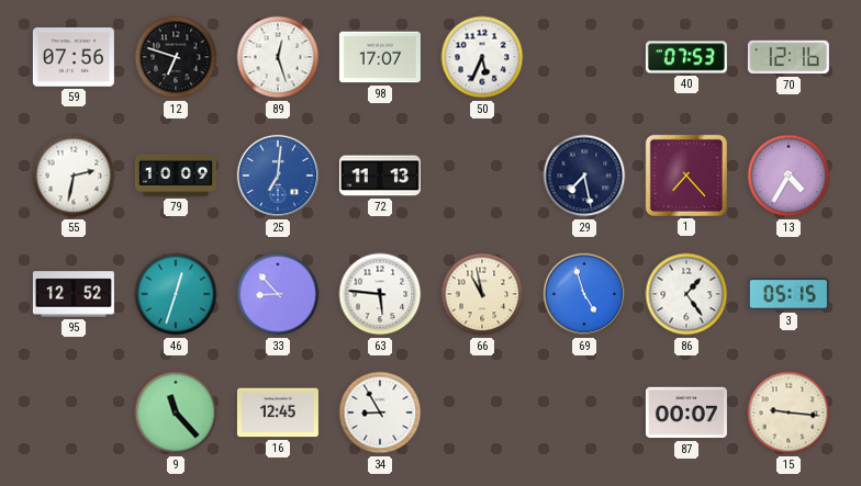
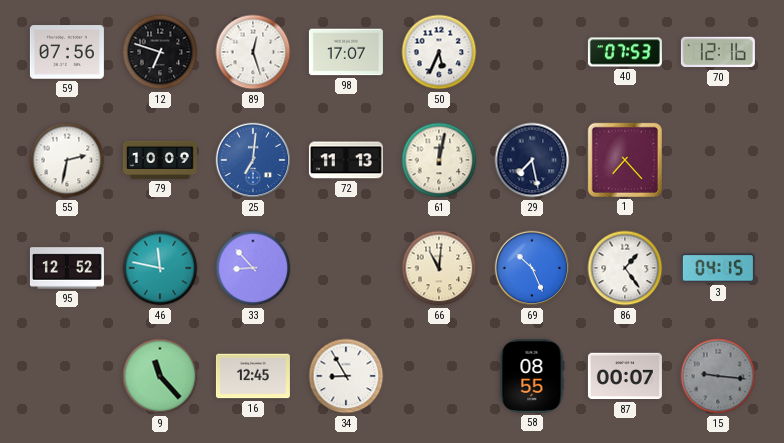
61: none -> 12:02
13: 4:35 -> none
46: 12:33 -> 11:47
63: 5:46 -> none
66: 10:58 -> 11:01
69: 4:57 -> 10:26
3: 05:15 -> 04:15
58: none -> 08:55
15 dial: cream -> grey
